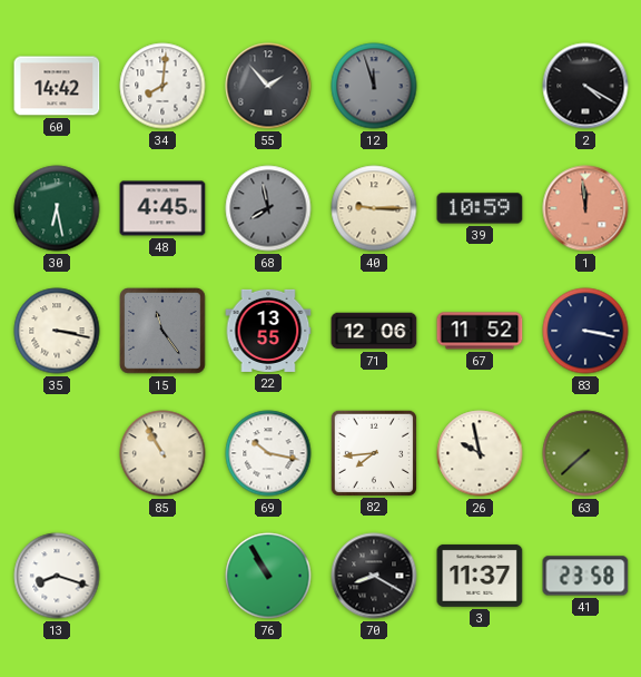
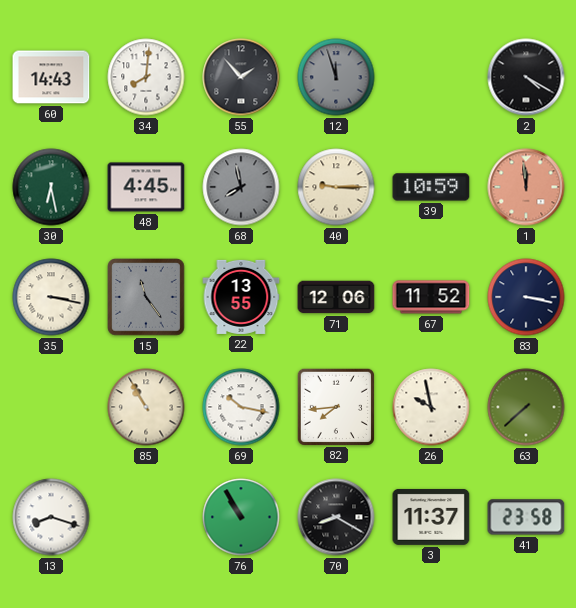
60: 14:42 -> 14:43
